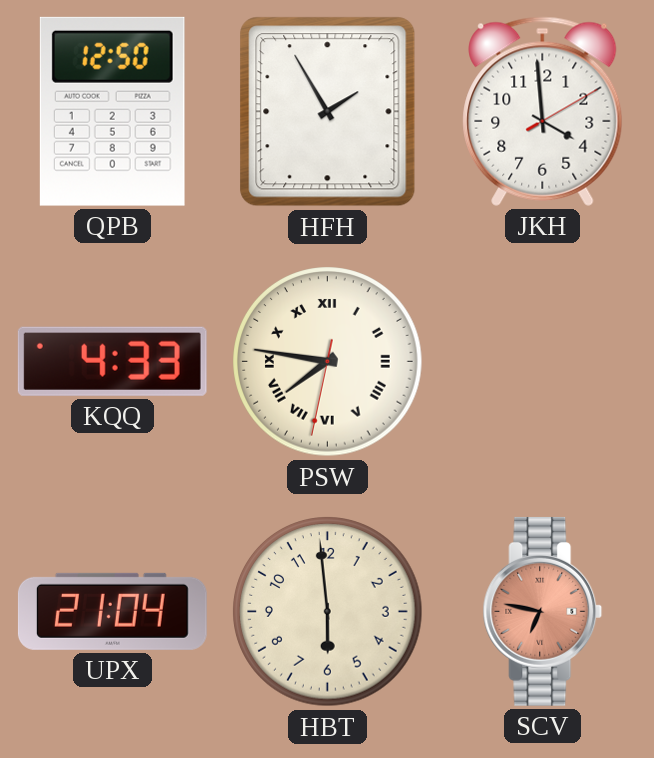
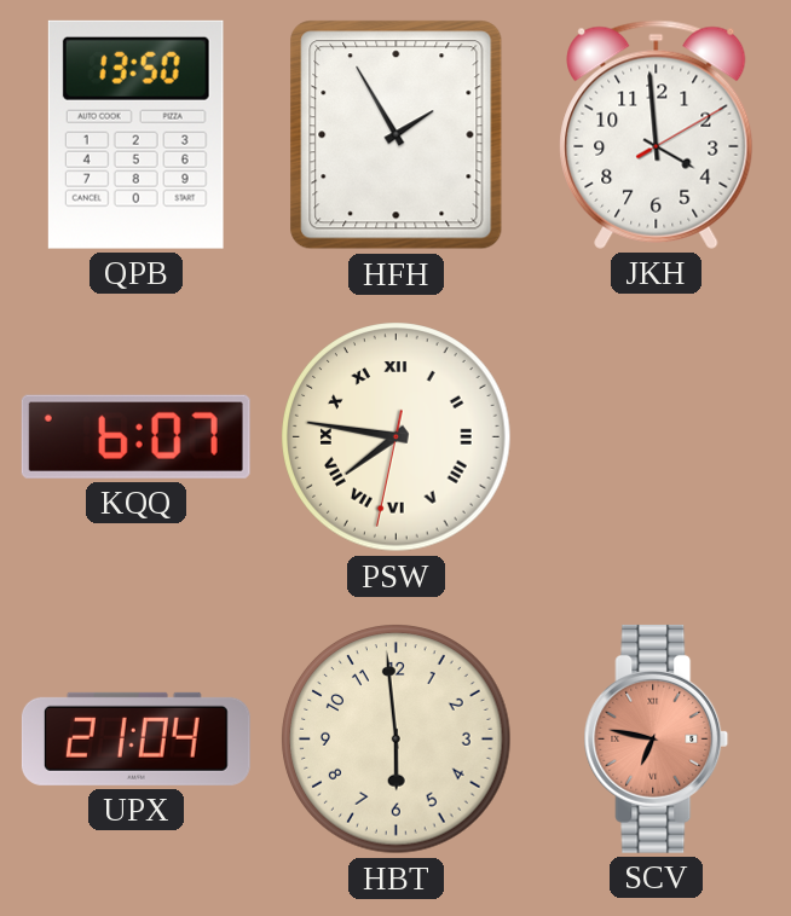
QPB: 12:50 -> 13:50
KQQ: 4:33 -> 6:07
